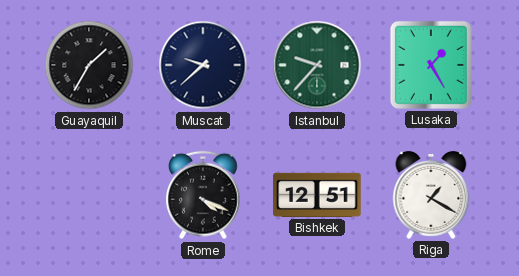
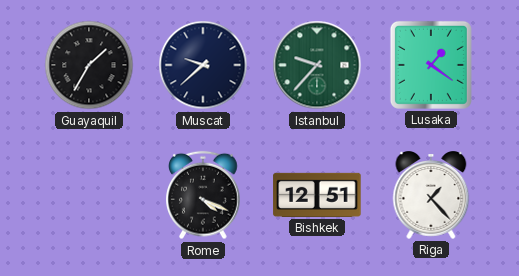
Lusaka: 1:25 -> 1:21
Riga: 1:20 -> 1:23
